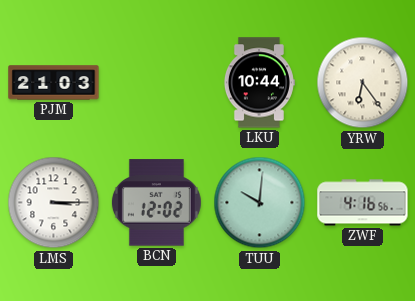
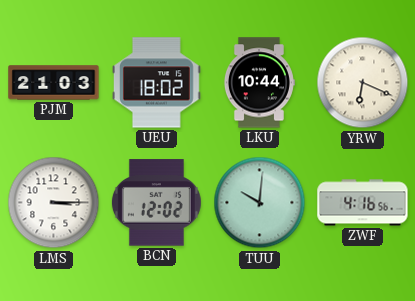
UEU: none -> 18:02
YRW: 6:24 -> 6:19
